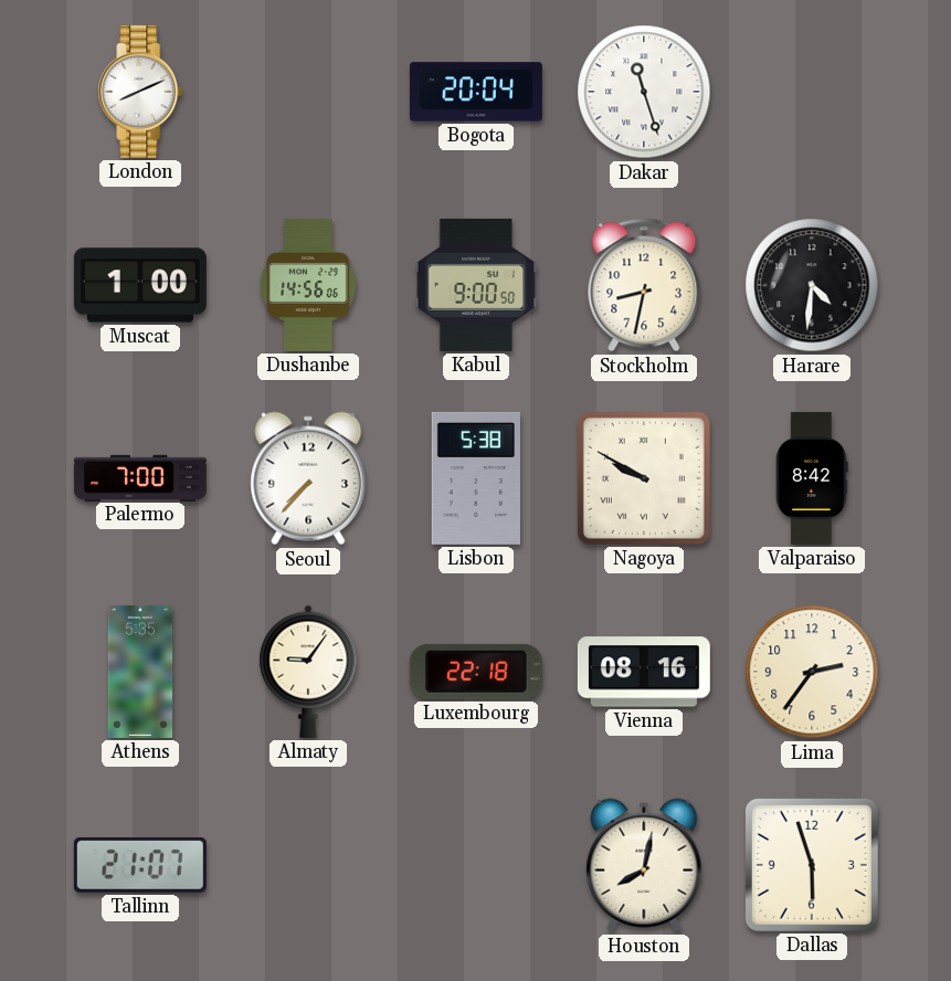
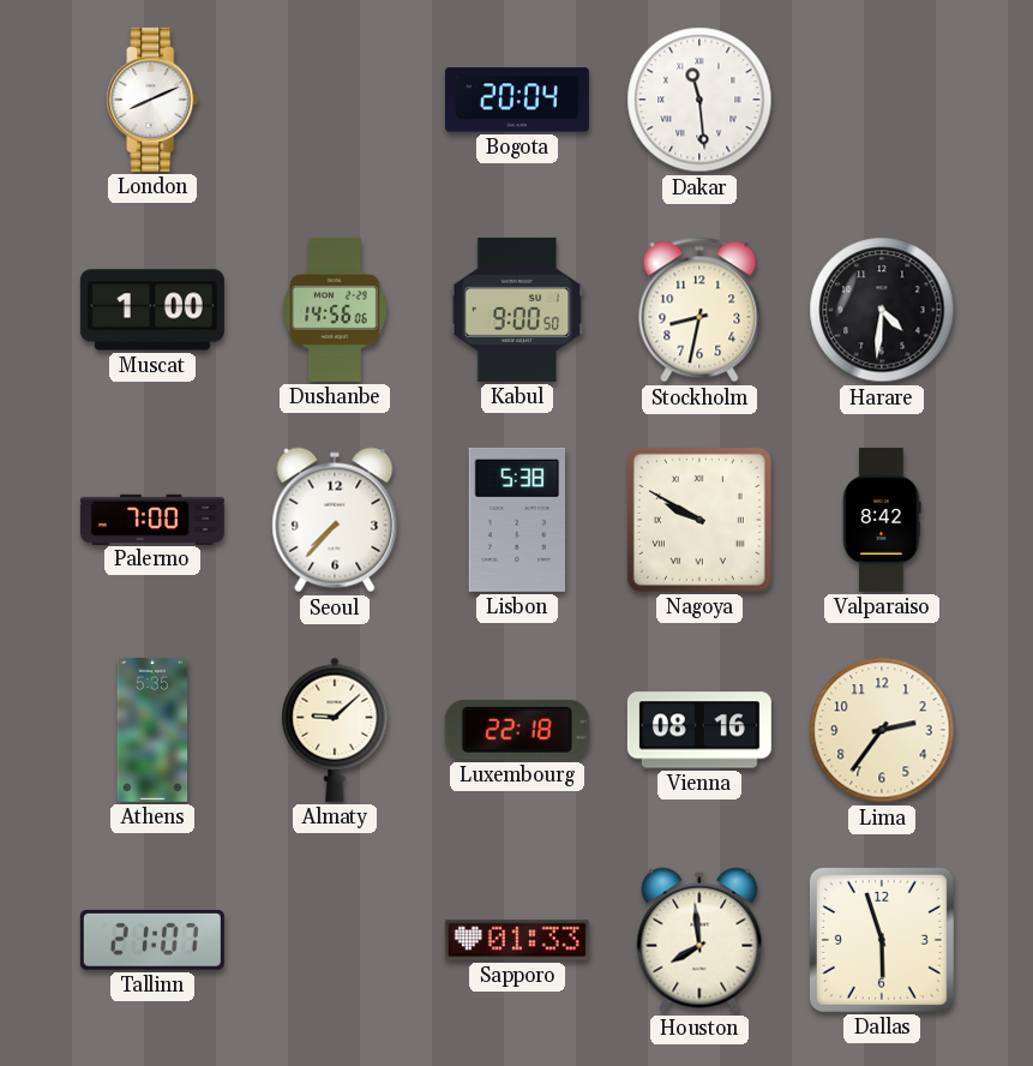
Dakar: 11:27 -> 11:29
Almaty: 9:06 -> 9:08
Sapporo: none -> 01:33
Houston: 8:02 -> 7:59
